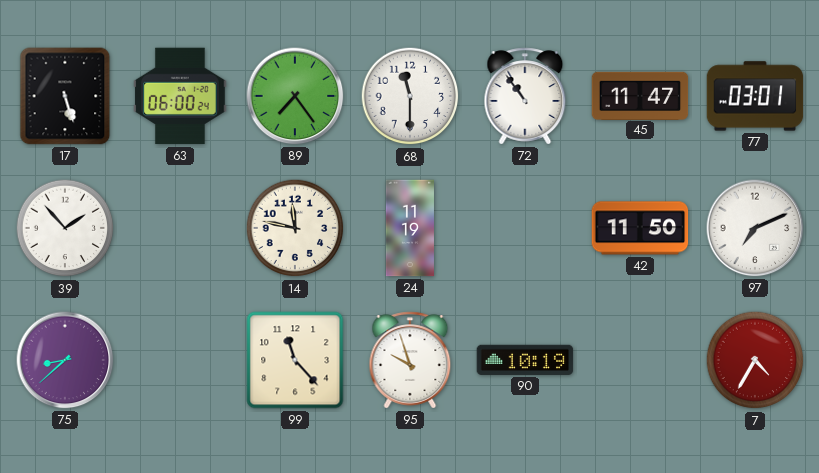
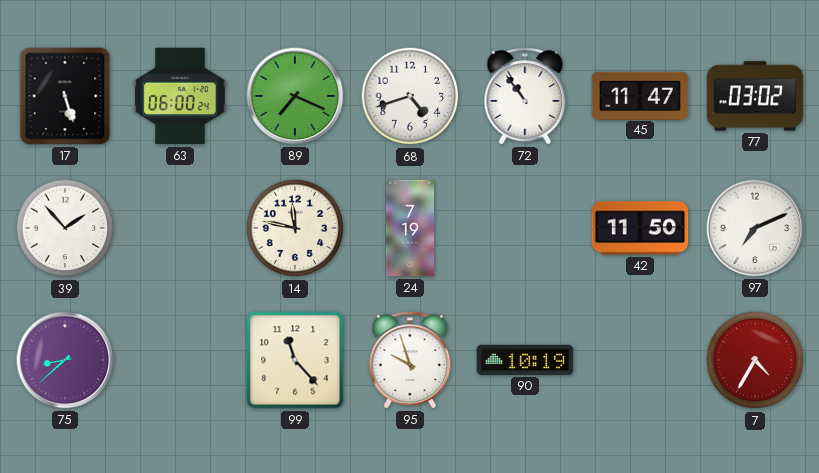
89: 7:24 -> 7:19
68: 11:30 -> 4:42
77: 03:01 -> 03:02
24: 11:19 -> 7:19
